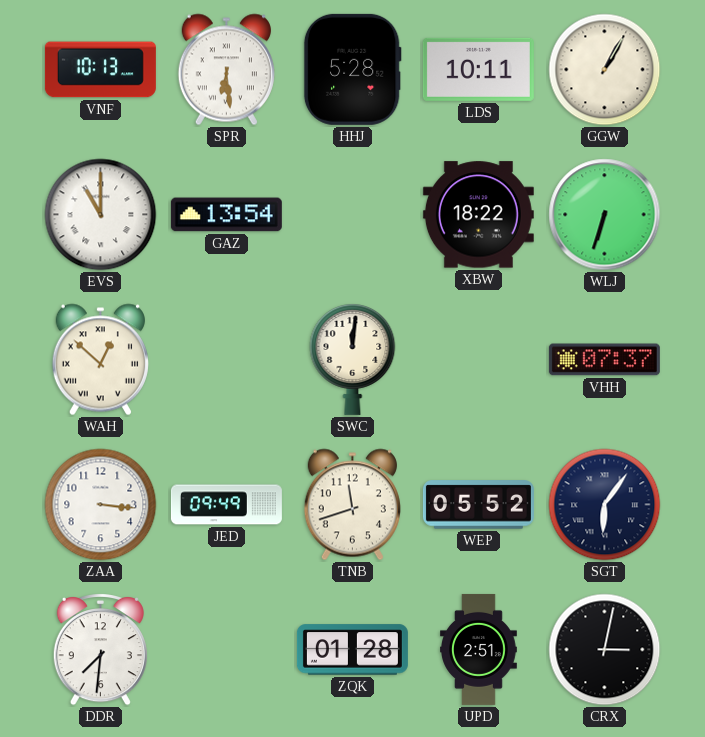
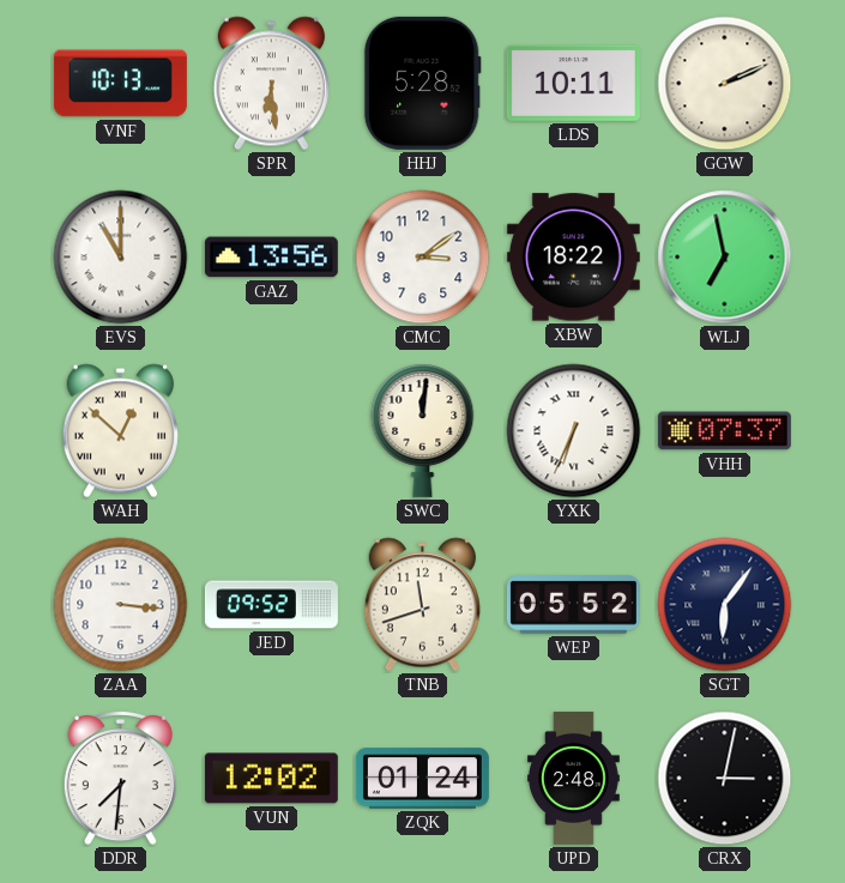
GGW: 1:05 -> 2:11
GAZ: 13:54 -> 13:56
CMC: none -> 3:09
WLJ: 6:33 -> 6:58
YXK: none -> 6:34
JED: 09:49 -> 09:52
VUN: none -> 12:02
ZQK: 01:28 -> 01:24
UPD: 2:51 -> 2:48
